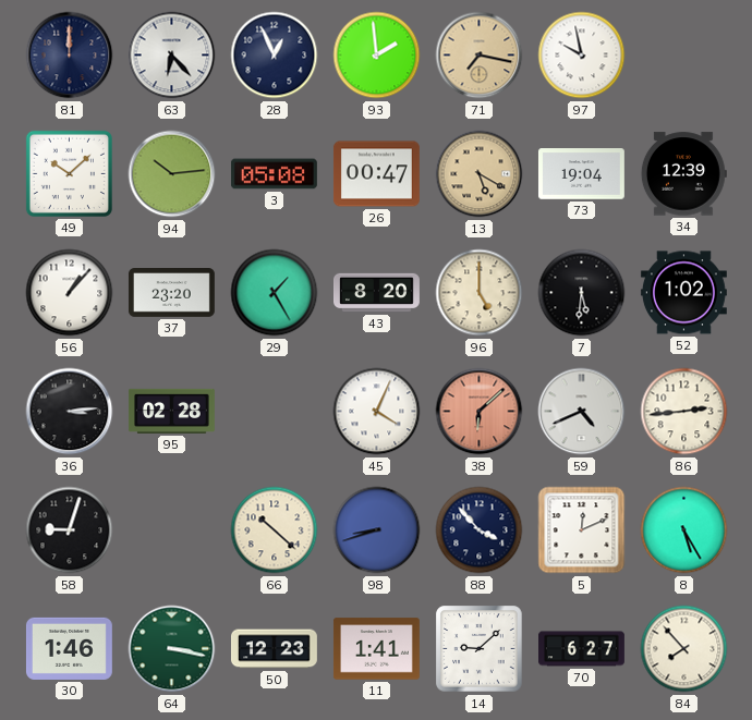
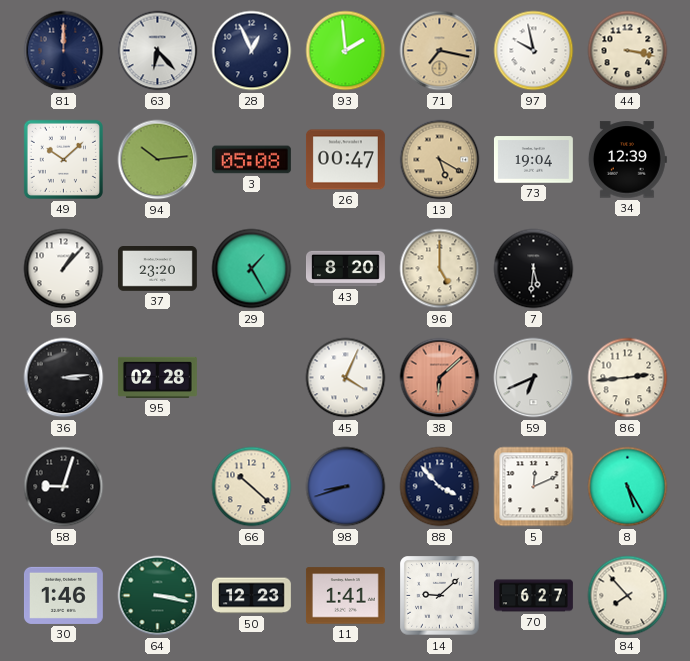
44: none -> 3:17
52: 1:02 -> none
59: 4:41 -> 6:41
